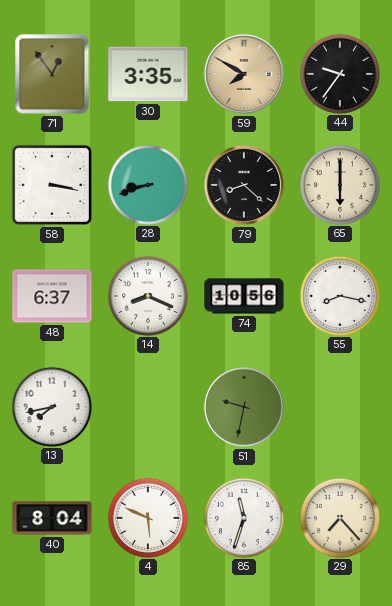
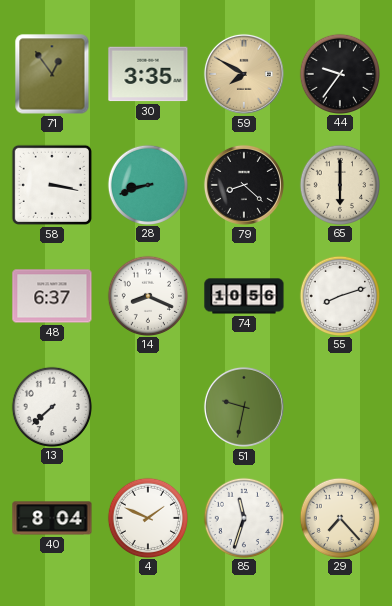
55: 8:17 -> 8:12
13: 7:43 -> 7:38
4: 5:49 -> 1:49
